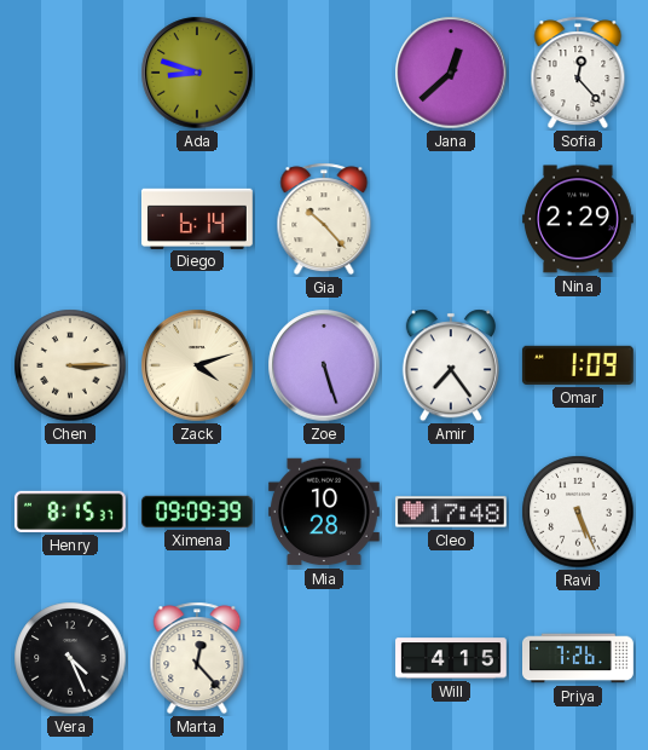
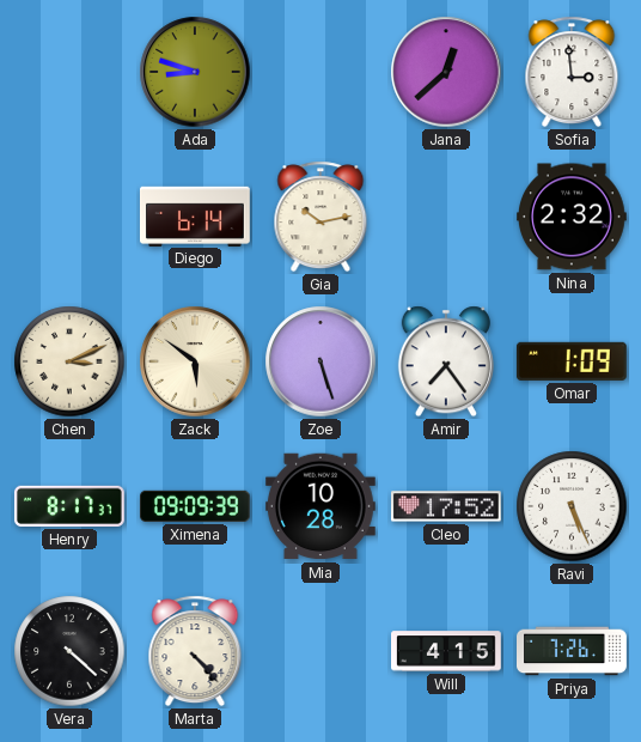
Sofia: 12:23 -> 2:59
Gia: 10:23 -> 10:13
Nina: 2:29 -> 2:32
Chen: 3:15 -> 3:11
Zack: 4:12 -> 5:51
Henry: 8:15 -> 8:17
Cleo: 17:48 -> 17:52
Vera: 4:26 -> 4:22
Marta: 12:23 -> 4:23
